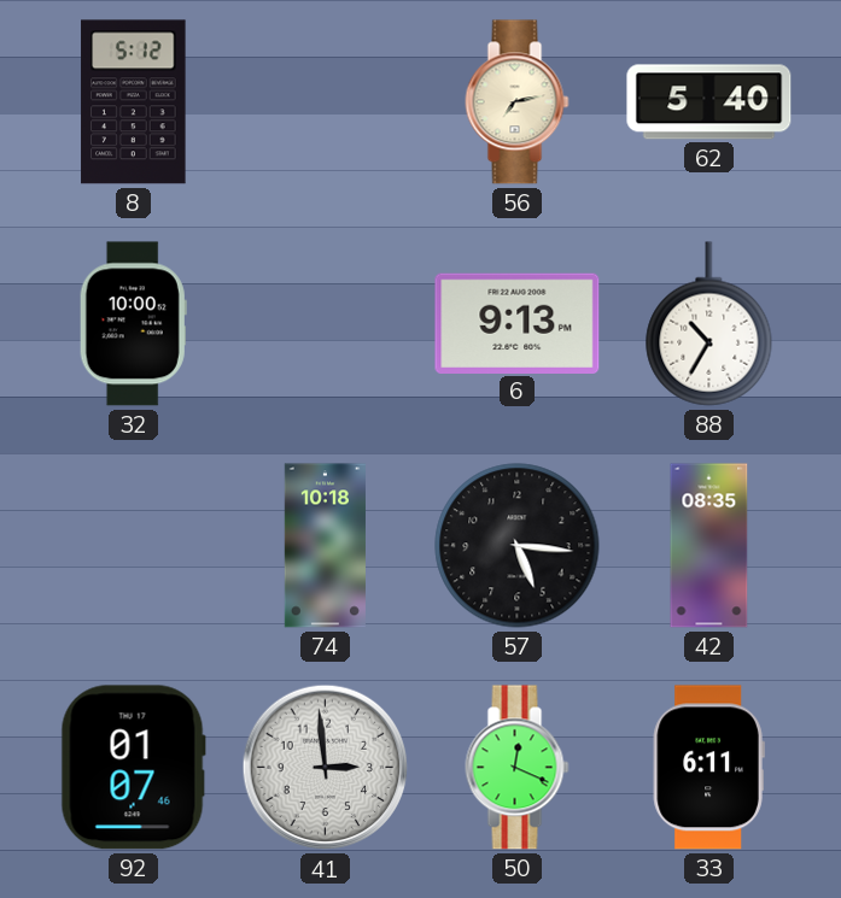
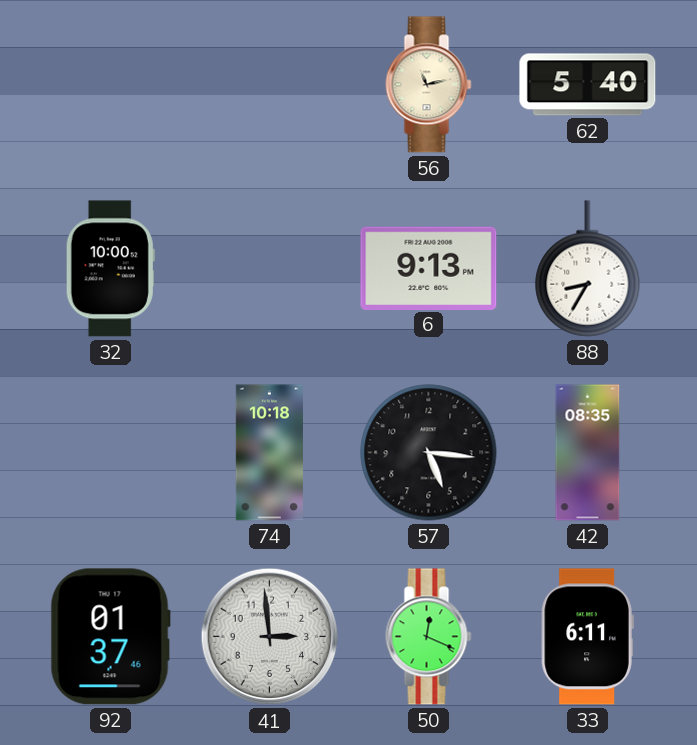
8: 5:12 -> none
56: 7:13 -> 11:13
88: 10:35 -> 8:35
92: 01:07 -> 01:37
